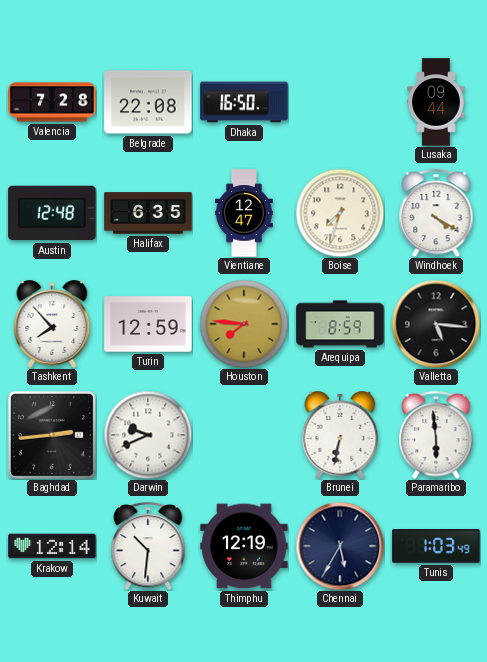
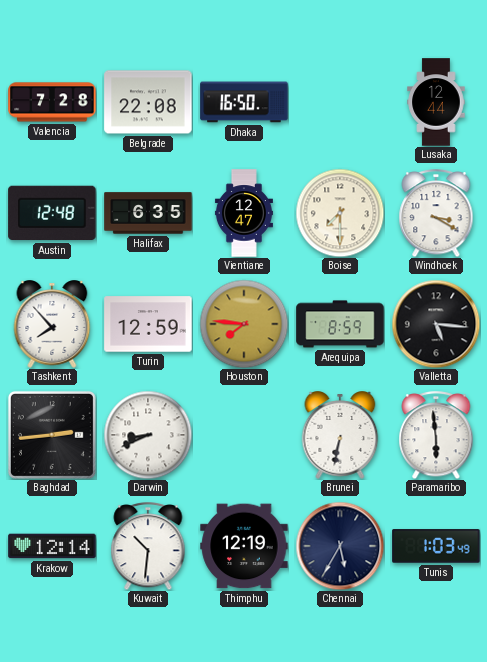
Lusaka: 09:44 -> 12:44
Boise: 7:33 -> 7:30
Windhoek: 4:20 -> 3:20
Darwin: 9:41 -> 8:41
